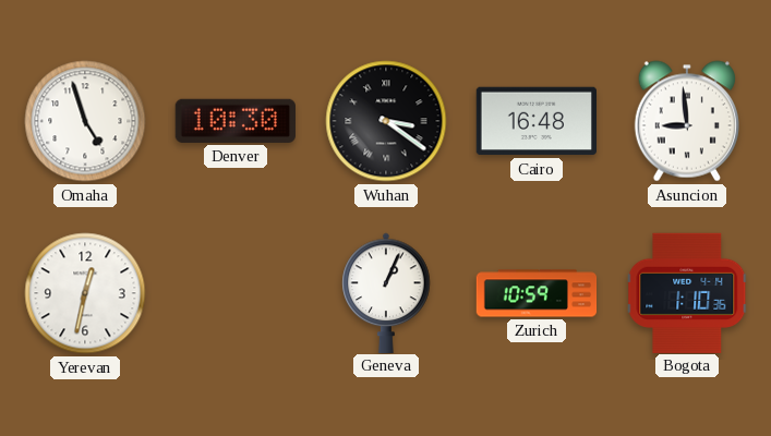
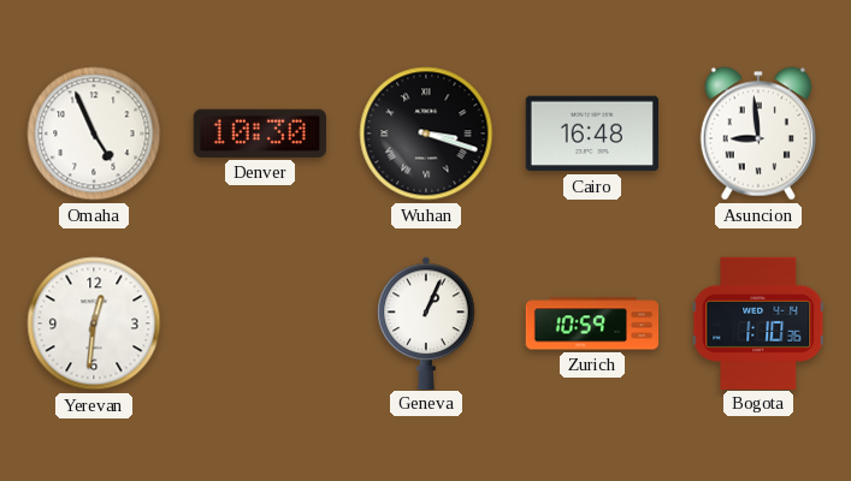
Omaha: 4:57 -> 4:56
Wuhan: 3:21 -> 3:18
Yerevan: 12:32 -> 12:31
